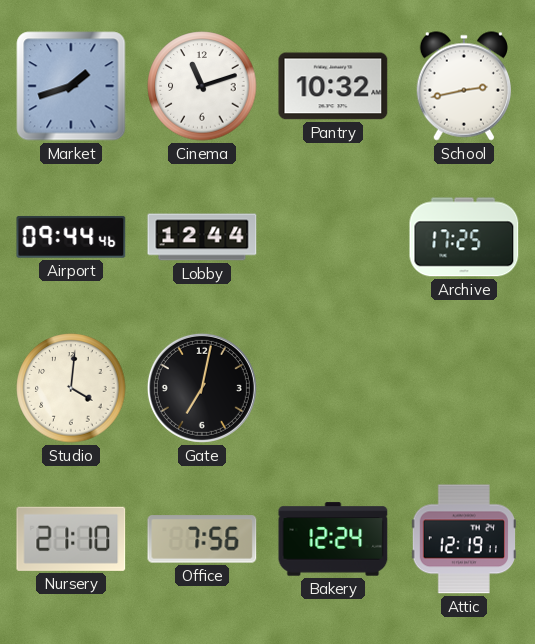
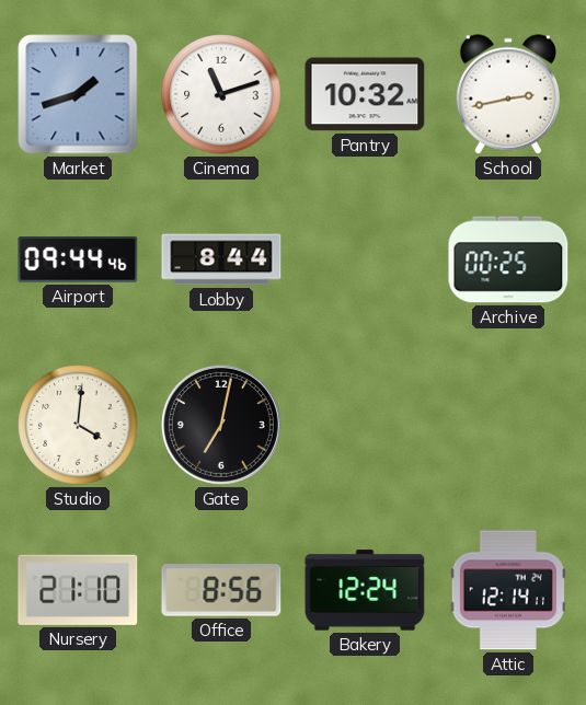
Lobby: 12:44 -> 8:44
Archive: 17:25 -> 00:25
Office: 7:56 -> 8:56
Attic: 12:19 -> 12:14
